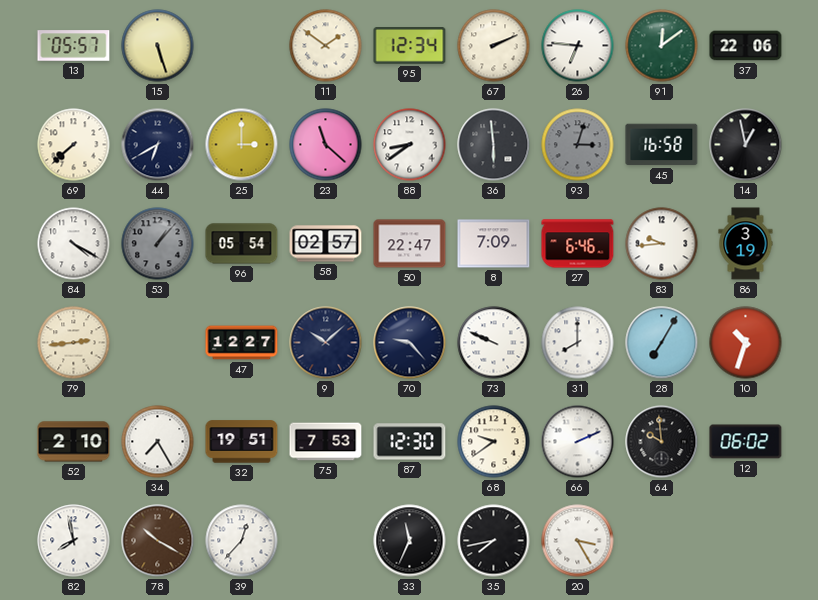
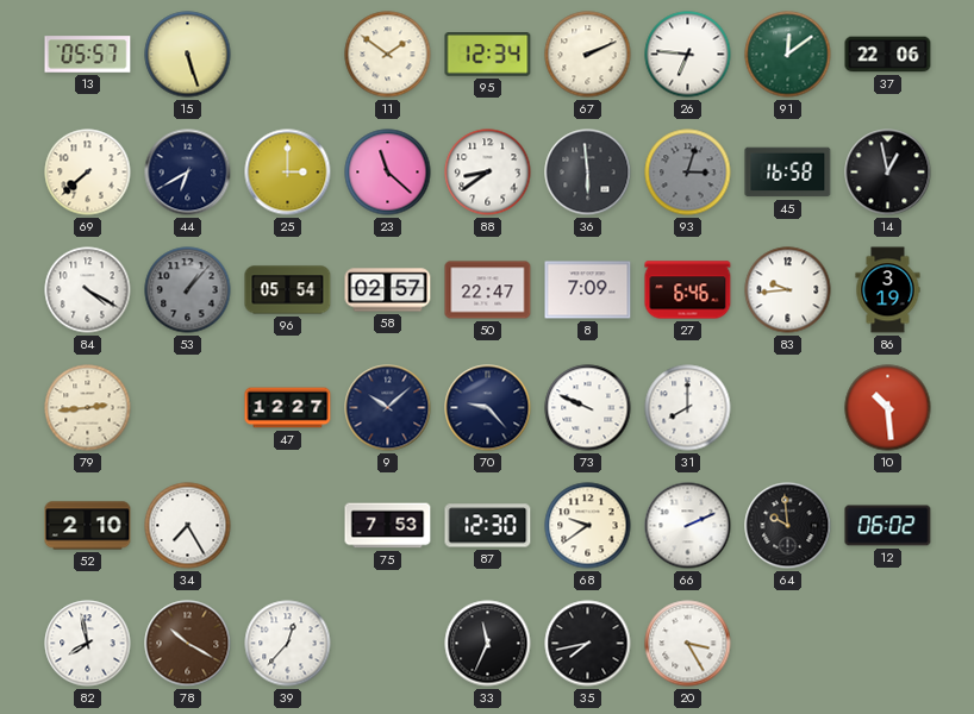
28: 7:05 -> none
10: 10:33 -> 10:29
32: 19:51 -> none
